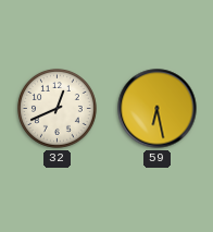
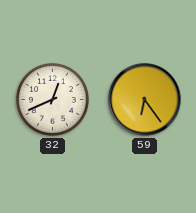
59: 6:28 -> 6:24
